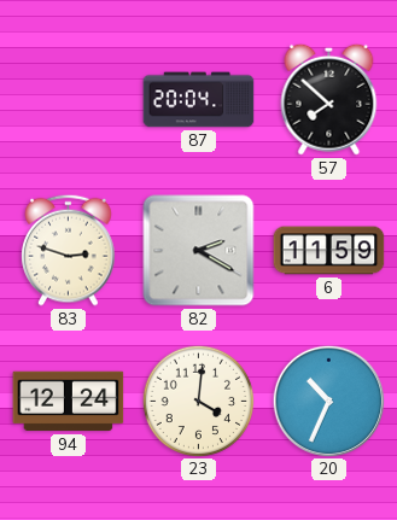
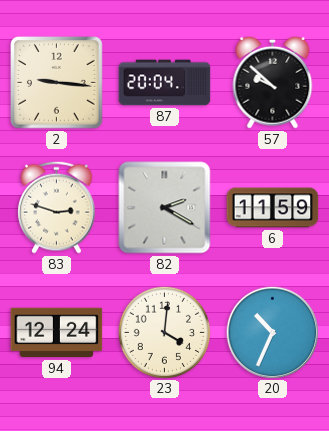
2: none -> 9:16
57: 7:52 -> 9:52
